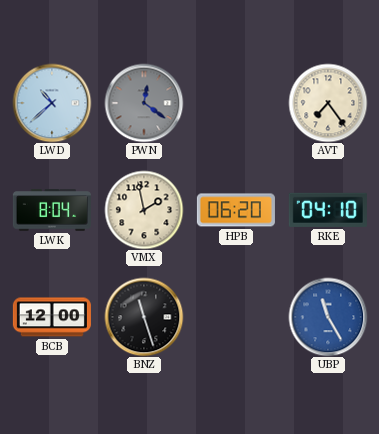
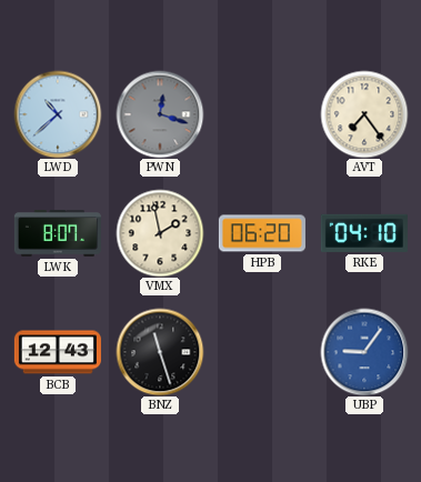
PWN: 12:21 -> 12:18
LWK: 8:04 -> 8:07
BCB: 12:00 -> 12:43
UBP: 11:25 -> 9:06
